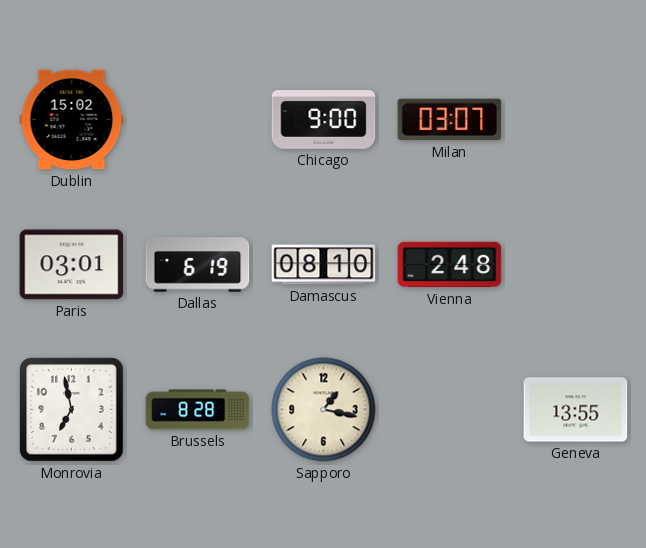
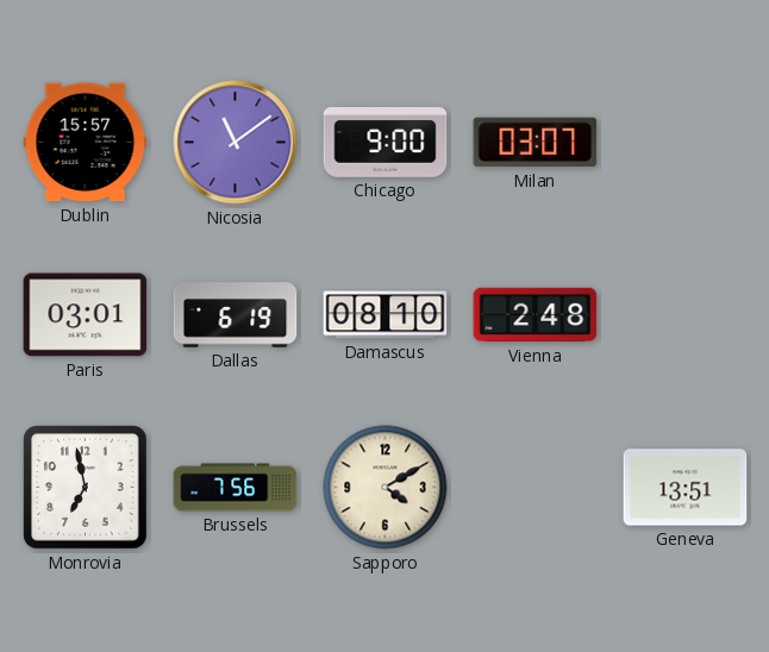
Dublin: 15:02 -> 15:57
Nicosia: none -> 11:09
Brussels: 8:28 -> 7:56
Sapporo: 1:17 -> 4:10
Geneva: 13:55 -> 13:51
